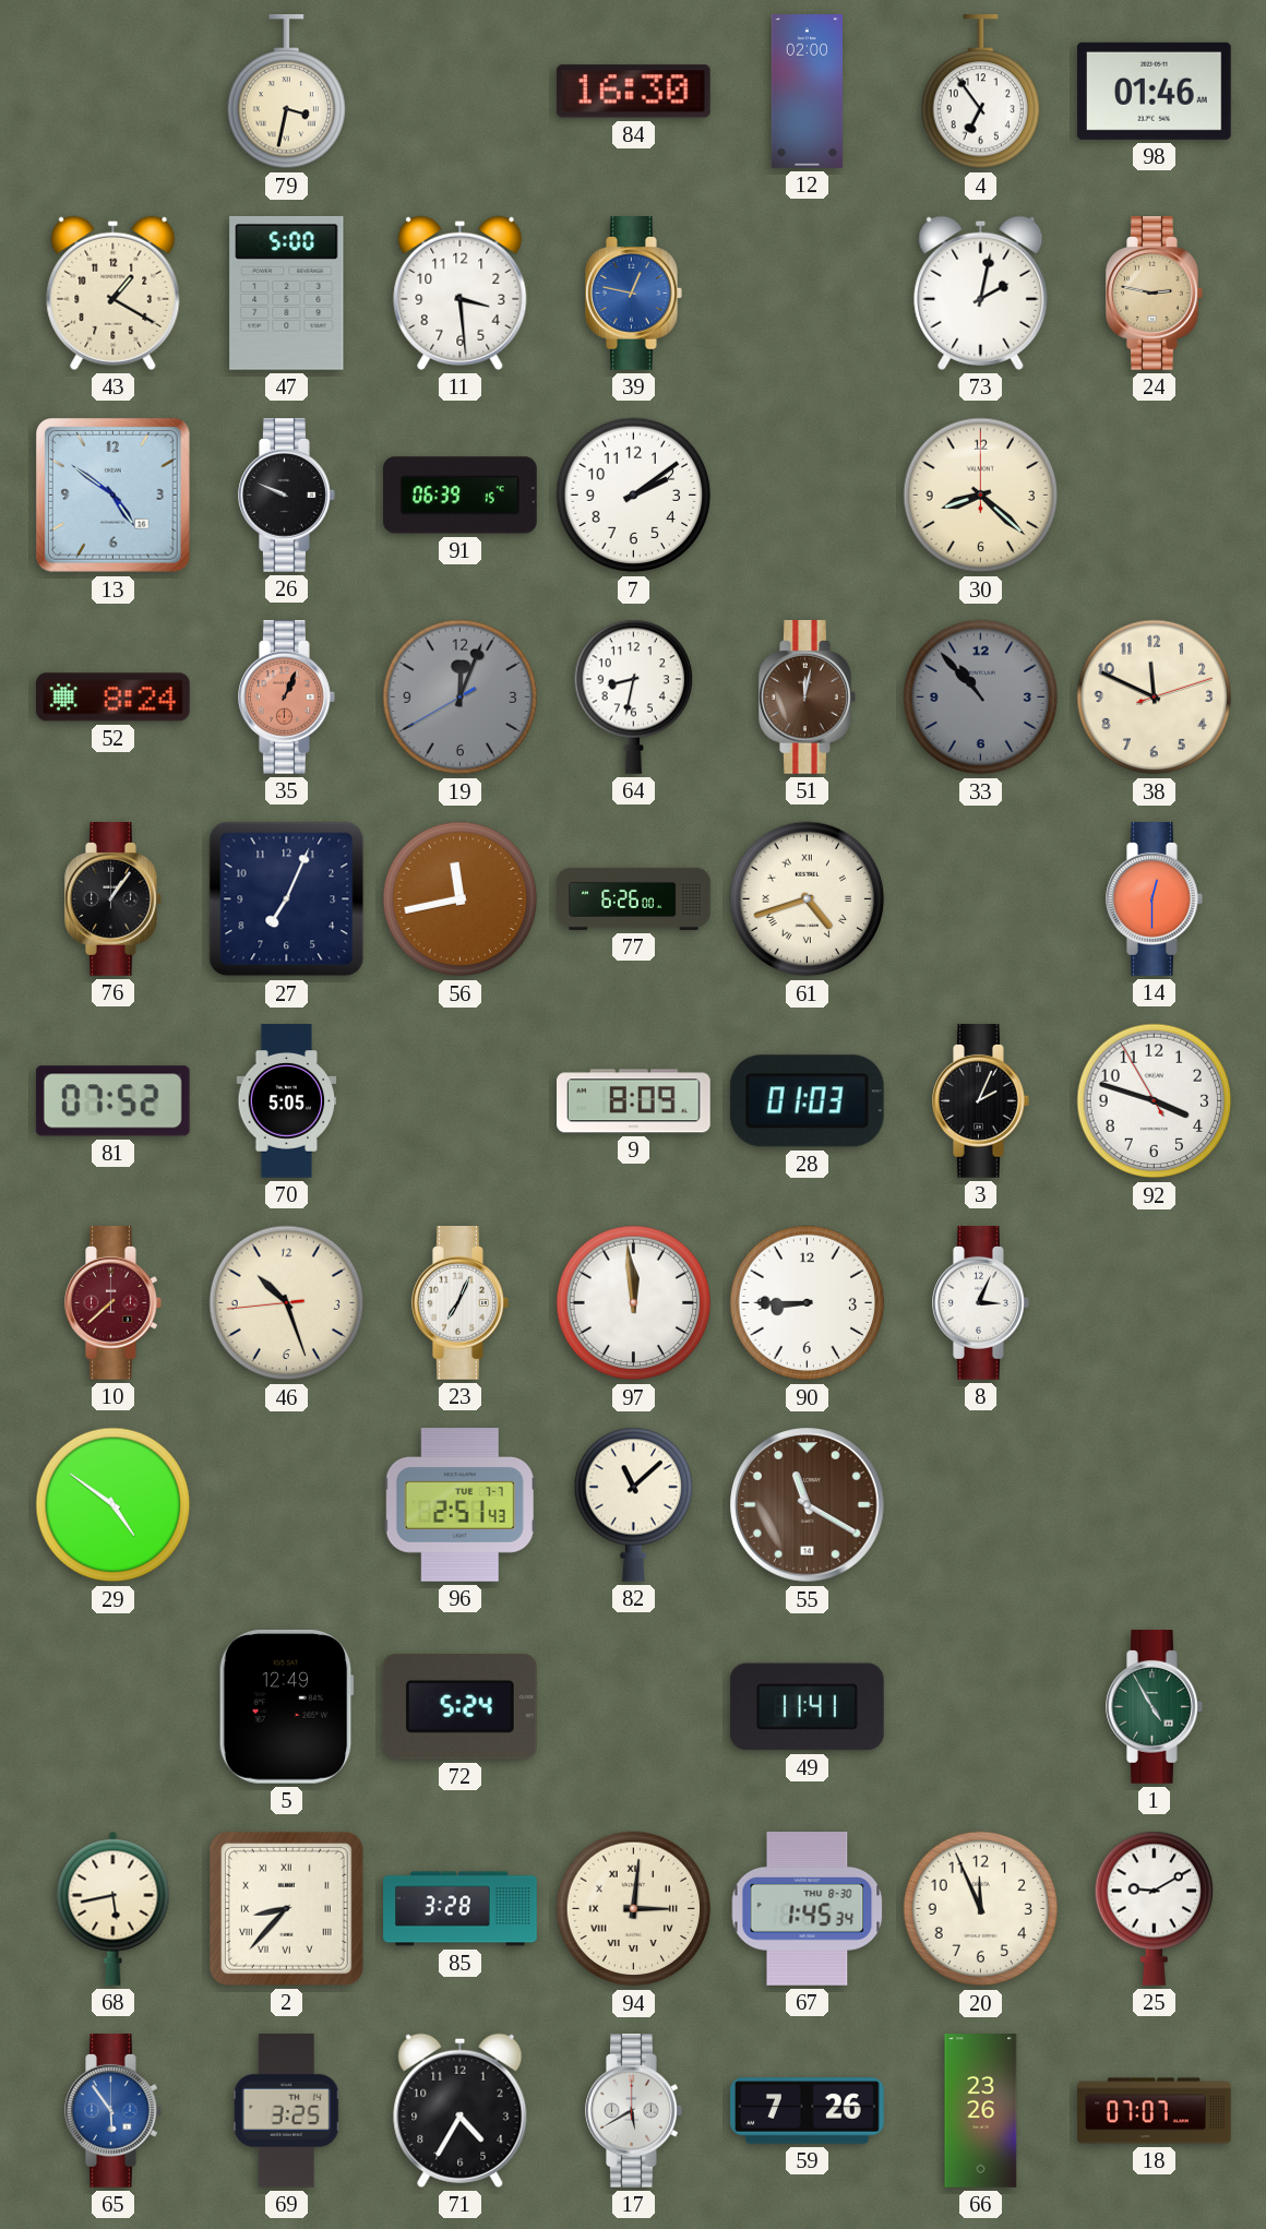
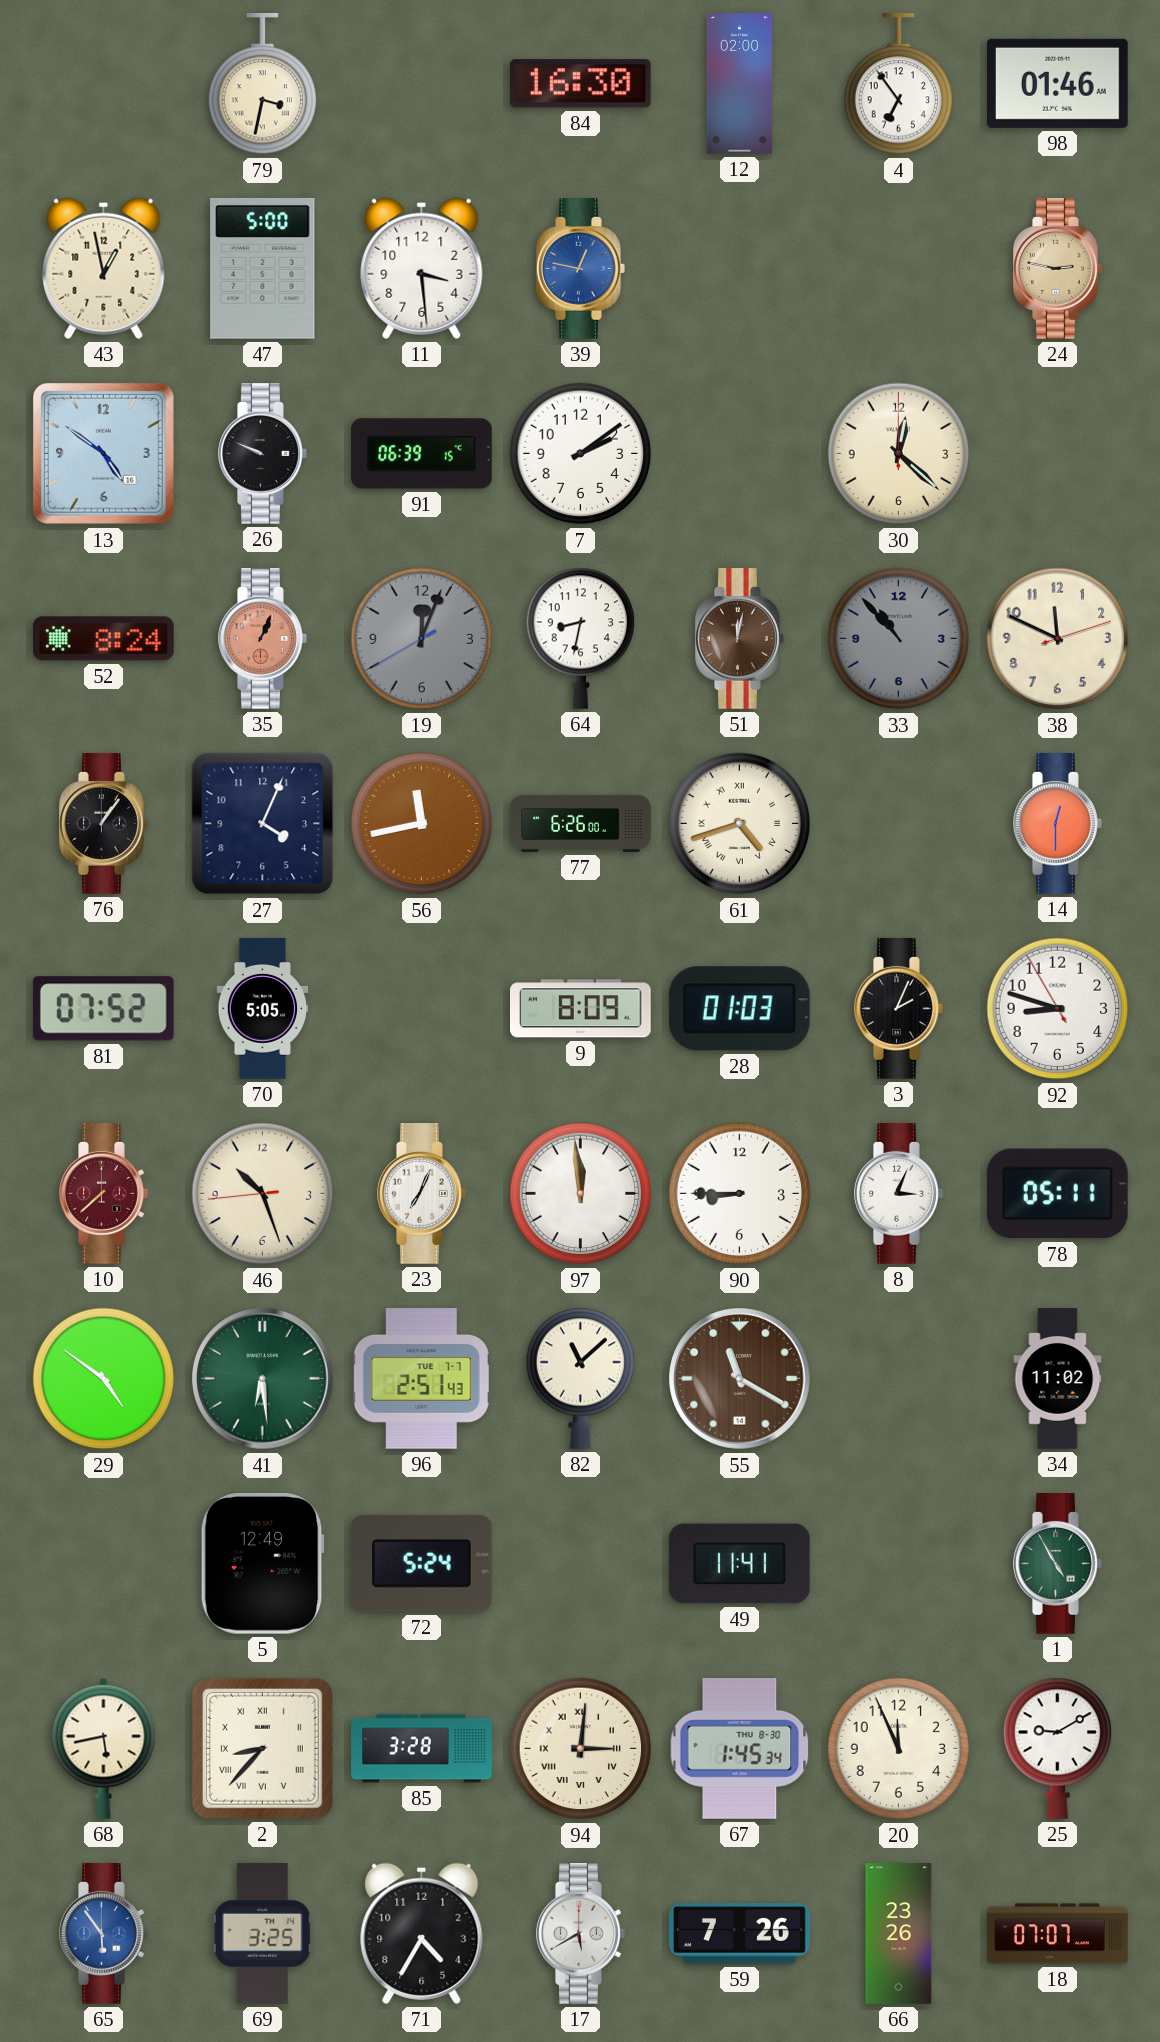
43: 1:20 -> 12:58
73: 2:02 -> none
30: 8:22 -> 12:22
27: 7:04 -> 4:04
92: 3:47 -> 8:47
78: none -> 05:11
41: none -> 6:29
34: none -> 11:02
